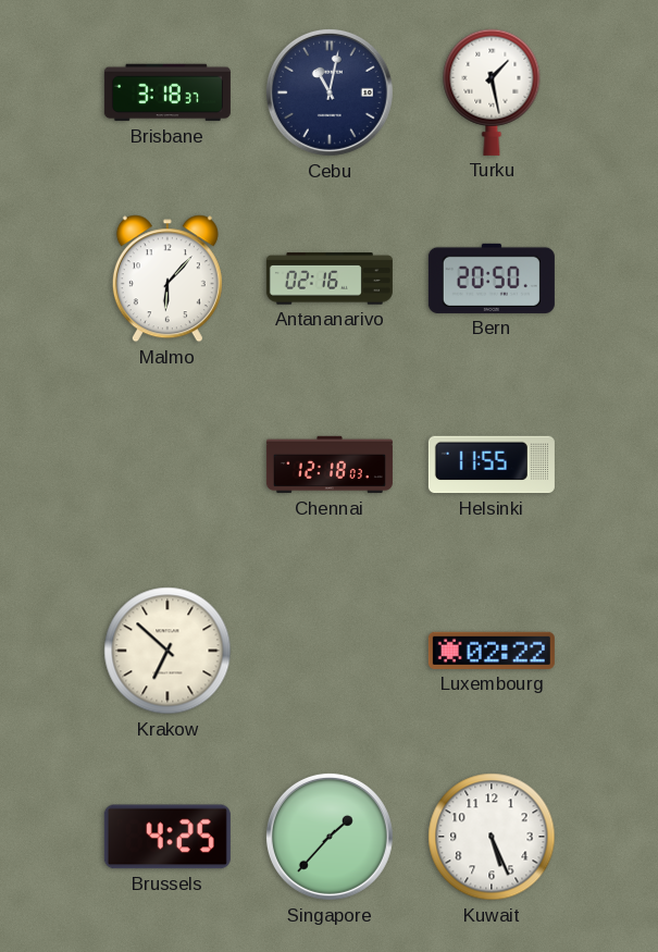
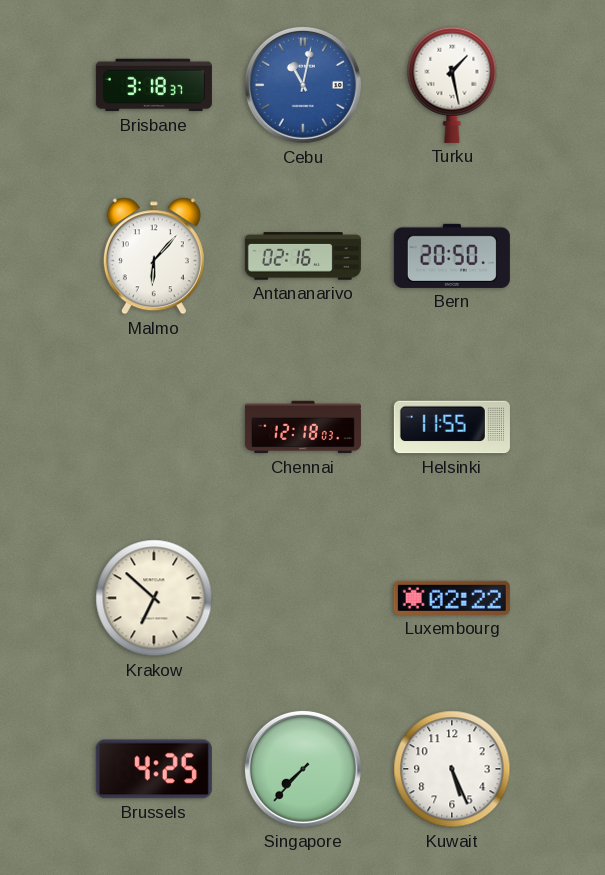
Cebu dial: navy -> blue
Singapore: 1:37 -> 7:37
